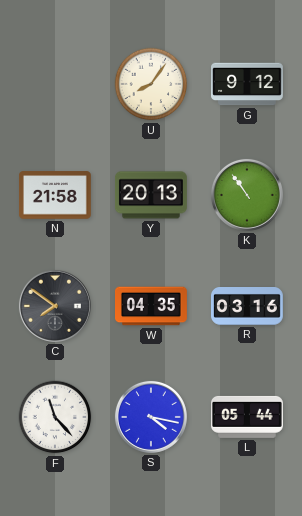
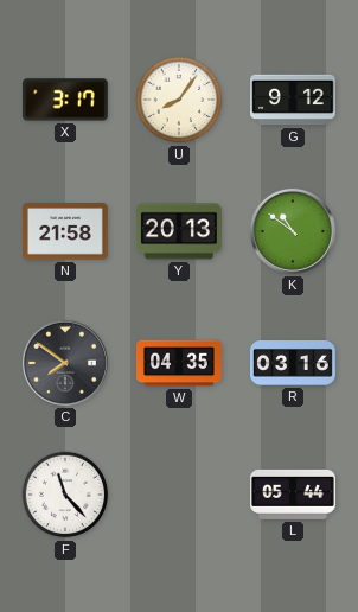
X: none -> 3:17
K: 10:54 -> 10:51
S: 4:17 -> none
